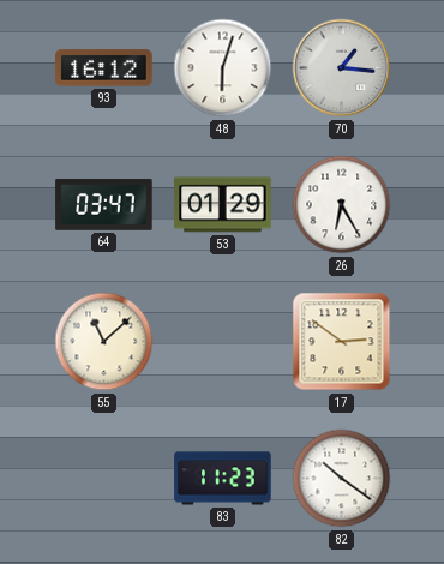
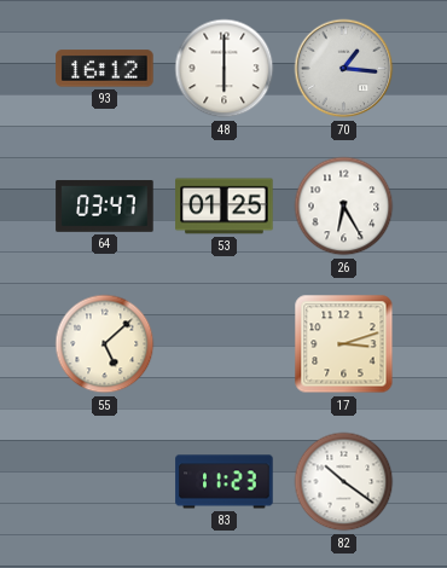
48: 6:03 -> 6:00
53: 01:29 -> 01:25
55: 11:08 -> 5:08
17: 2:51 -> 3:12
